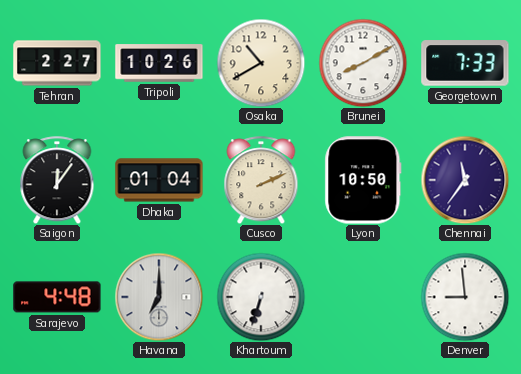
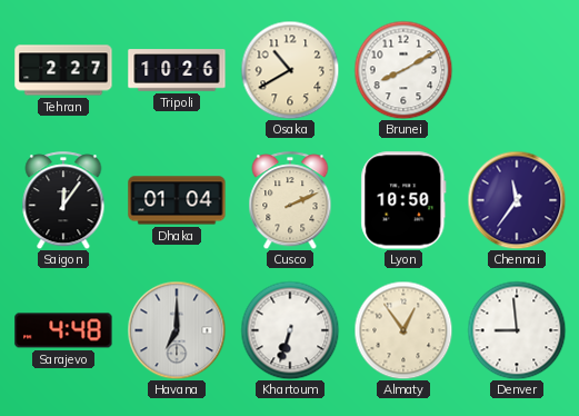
Georgetown: 7:33 -> none
Almaty: none -> 12:54
